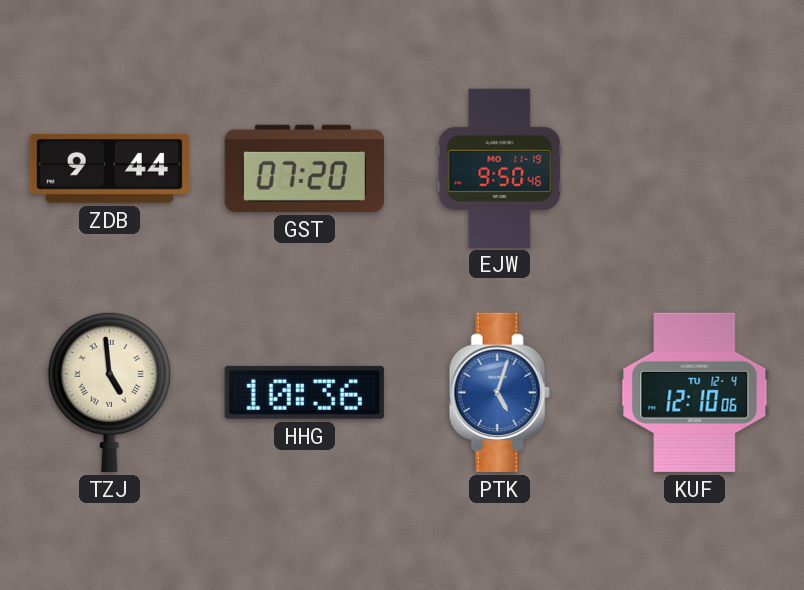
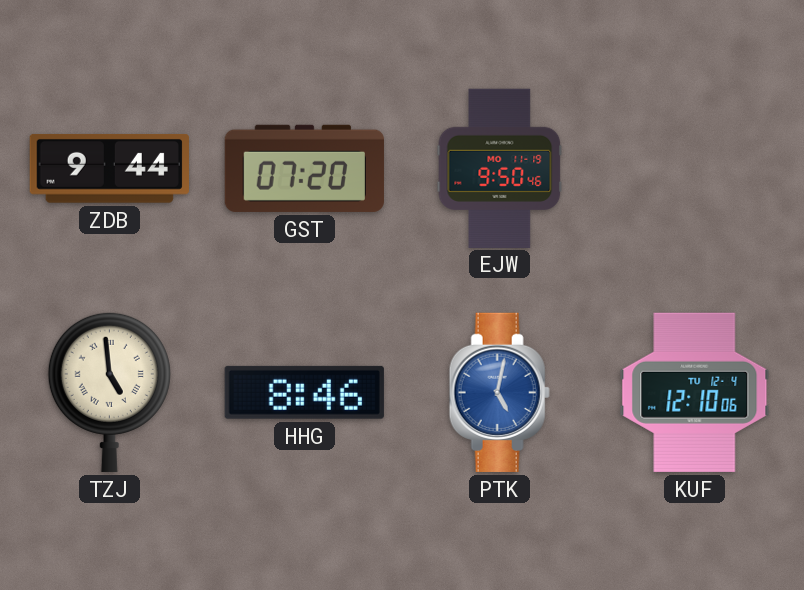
HHG: 10:36 -> 8:46
PTK: 5:03 -> 5:02
